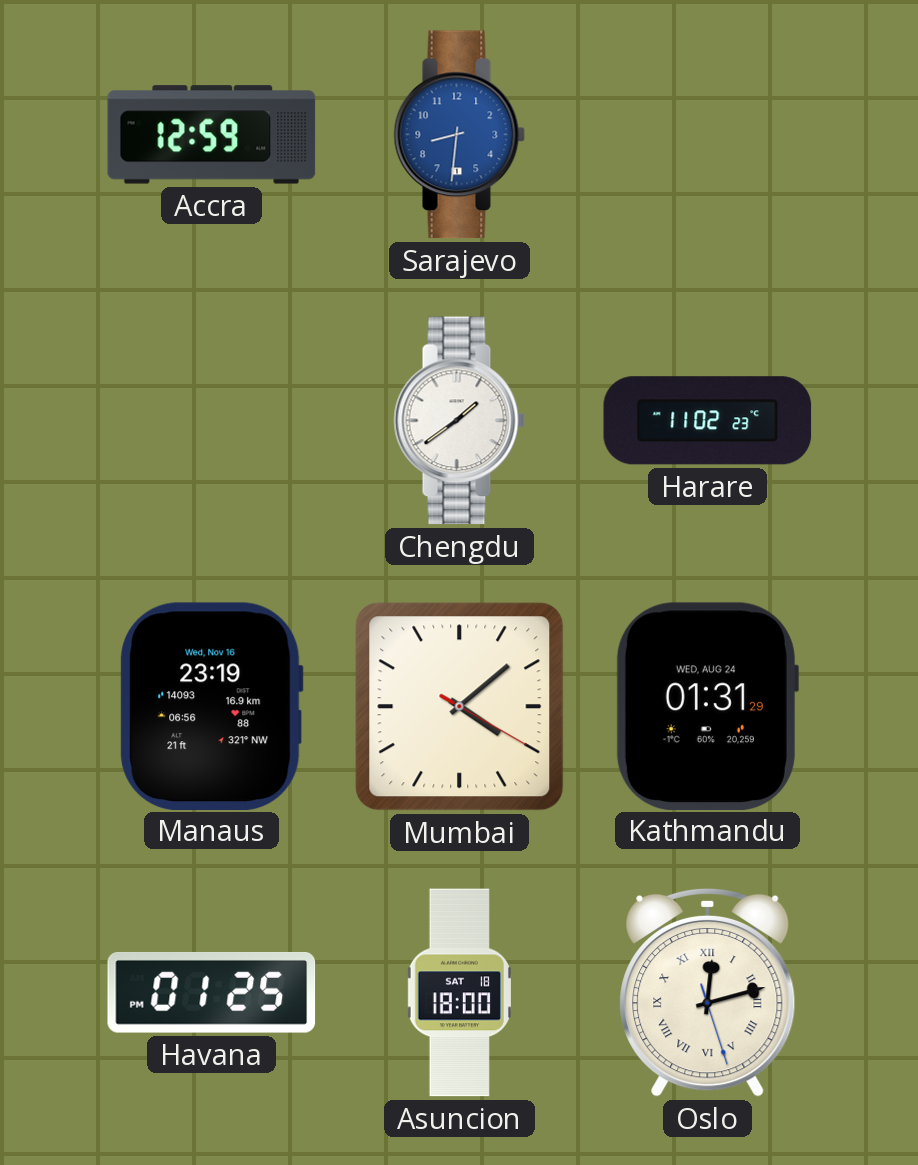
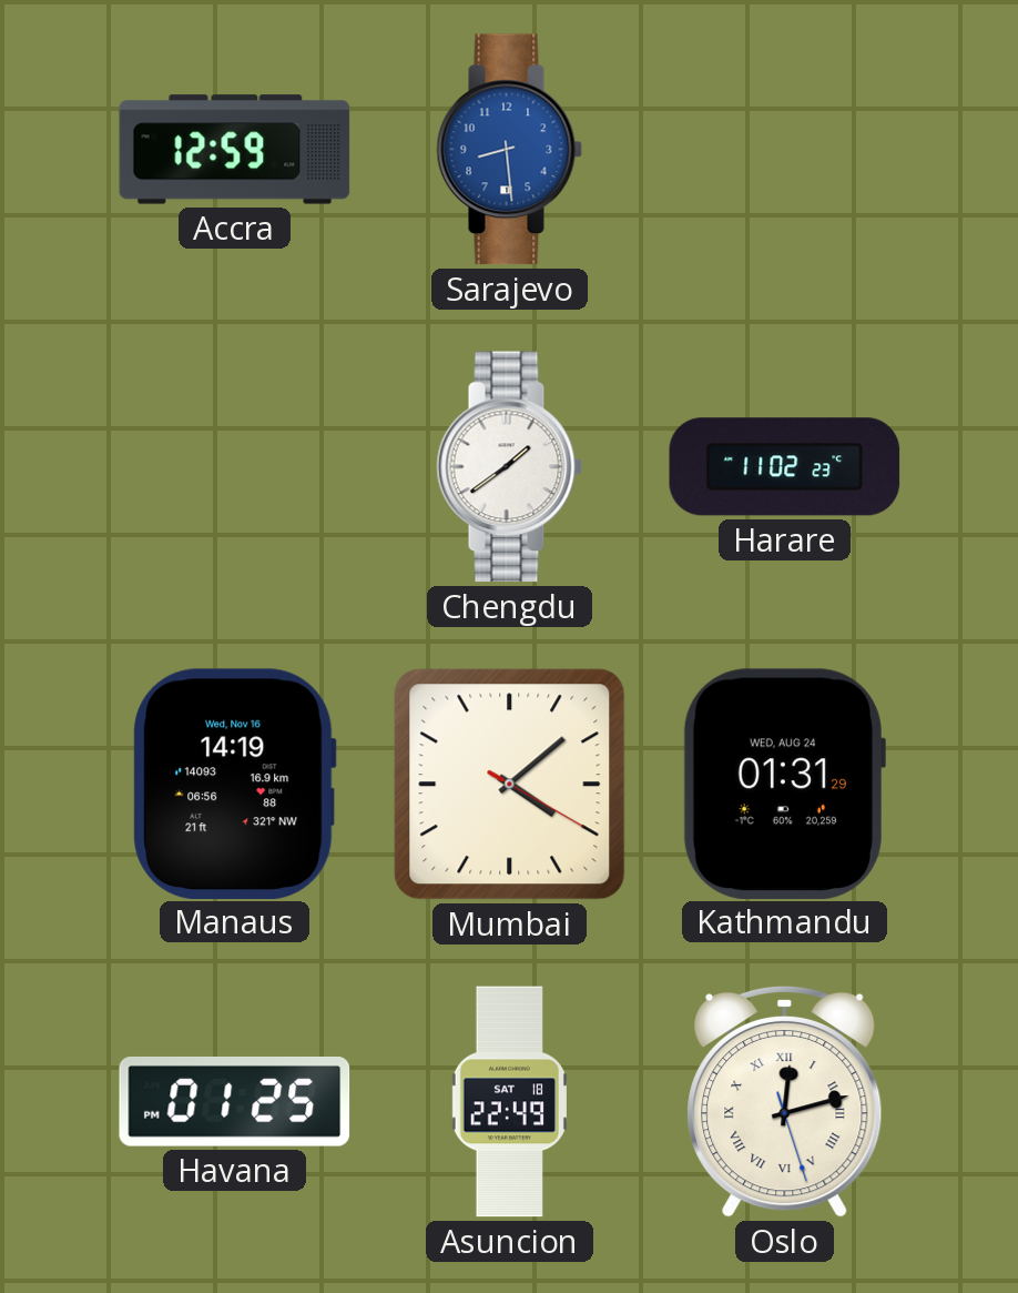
Sarajevo: 8:31 -> 8:29
Manaus: 23:19 -> 14:19
Asuncion: 18:00 -> 22:49
